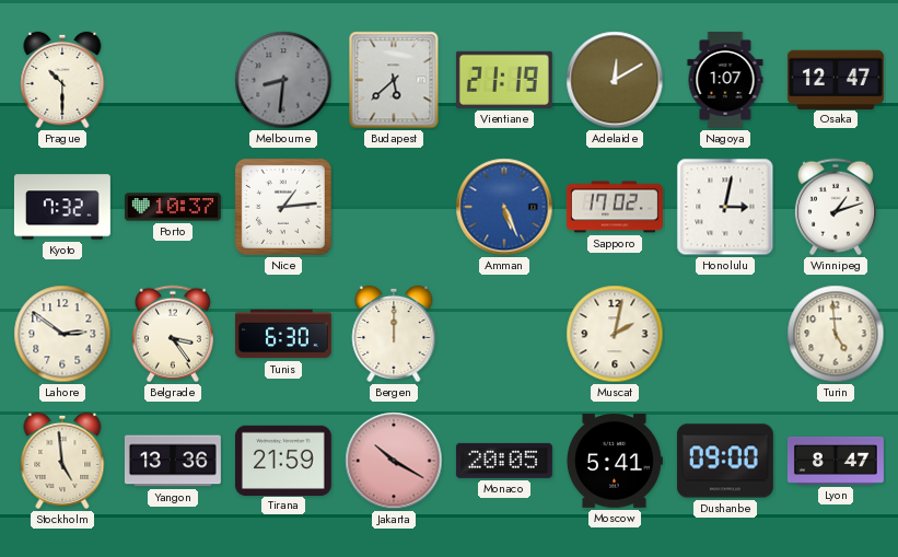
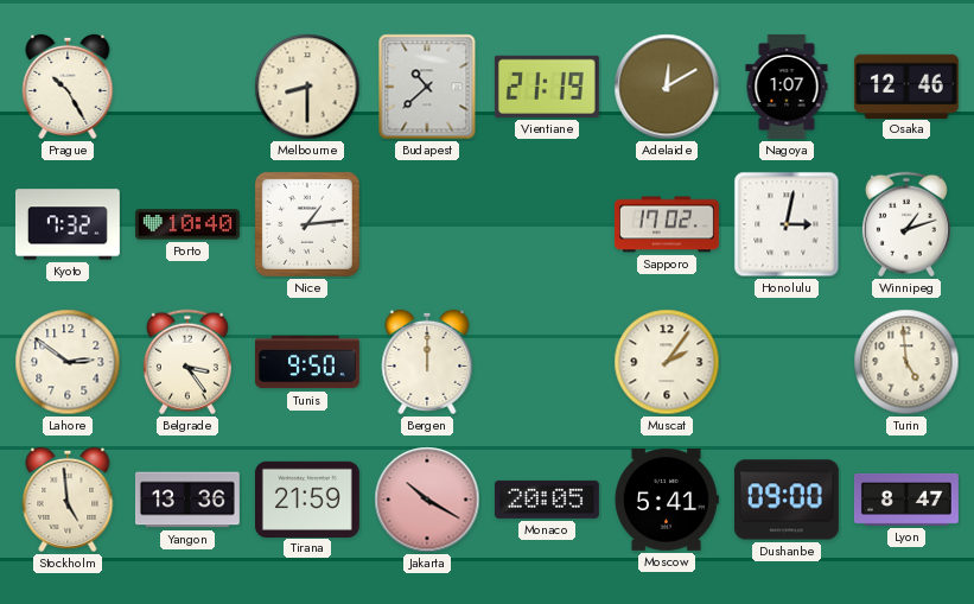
Prague: 10:30 -> 10:25
Melbourne: 8:31 -> 8:30
Melbourne dial: grey -> cream
Budapest: 5:38 -> 10:38
Osaka: 12:47 -> 12:46
Porto: 10:37 -> 10:40
Amman: 5:26 -> none
Tunis: 6:30 -> 9:50
Muscat: 2:02 -> 2:06
